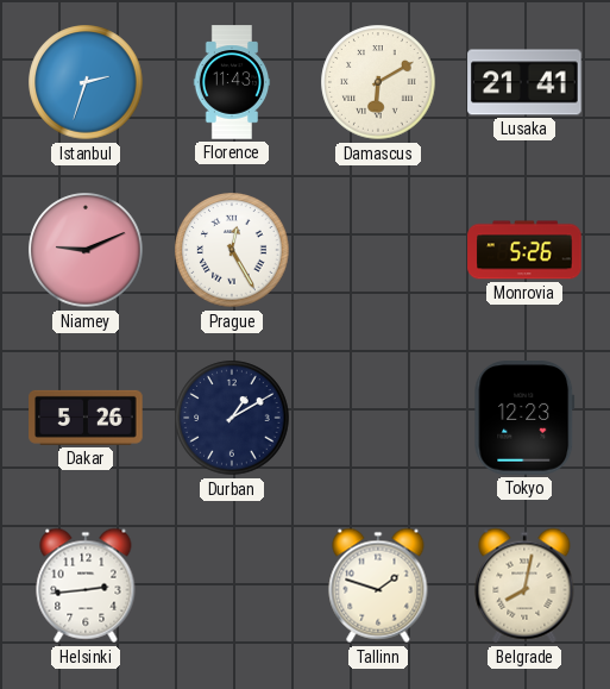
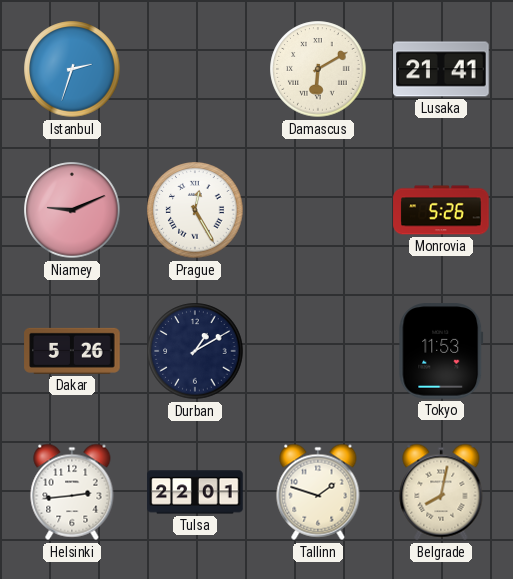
Florence: 11:43 -> none
Tokyo: 12:23 -> 11:53
Tulsa: none -> 22:01
